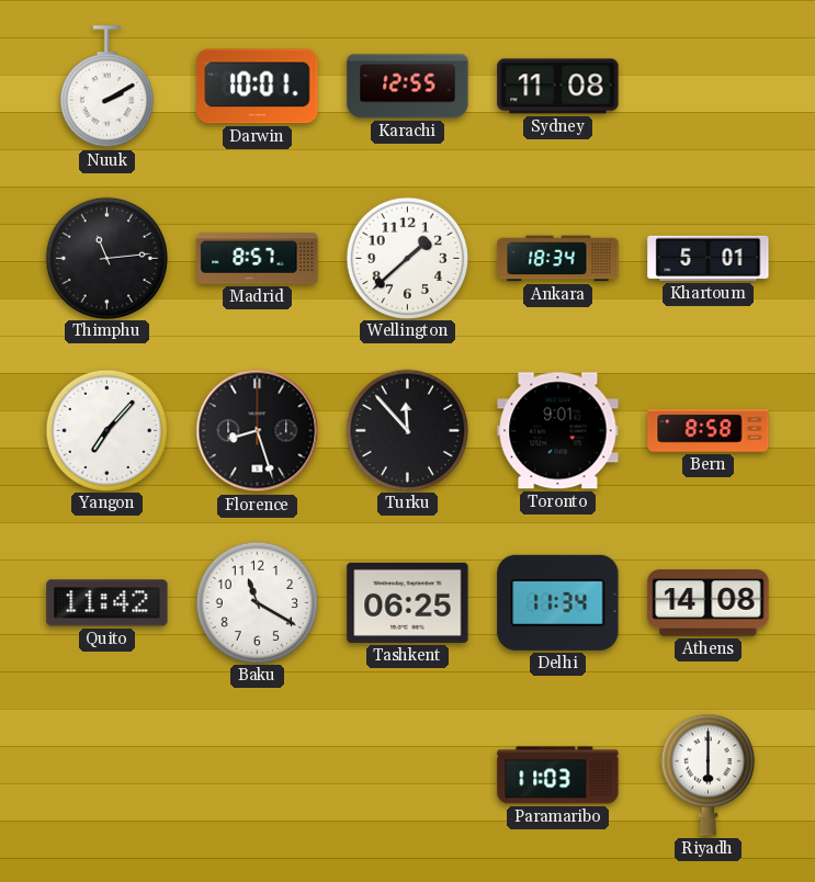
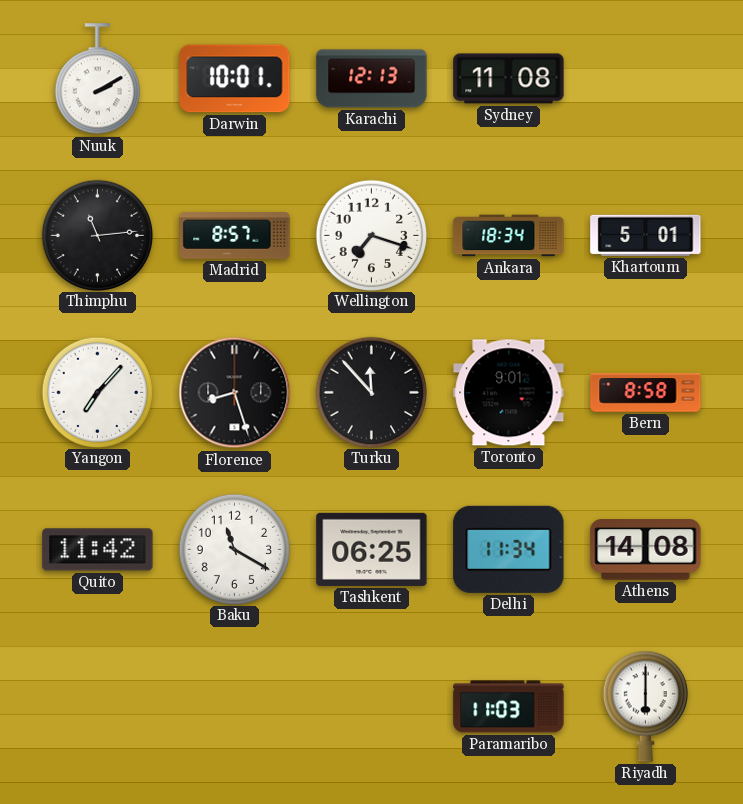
Karachi: 12:55 -> 12:13
Wellington: 1:38 -> 7:18
